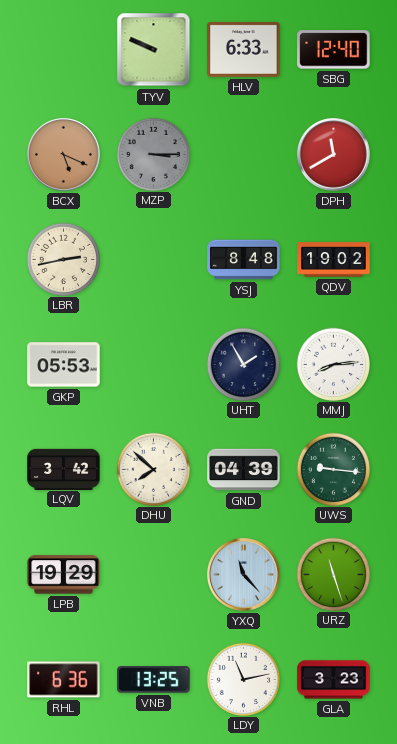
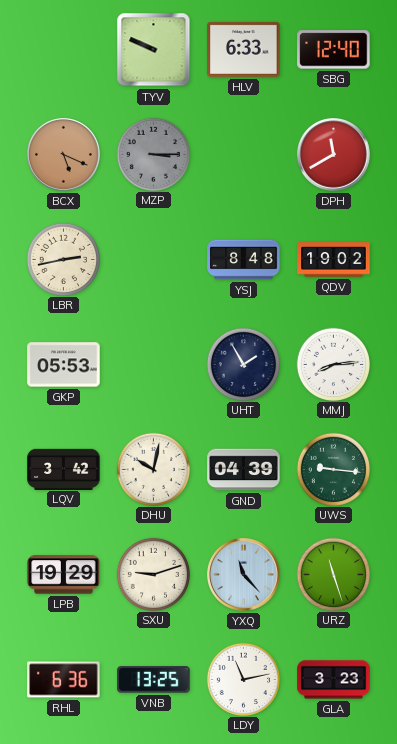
DHU: 7:52 -> 10:02
SXU: none -> 9:12
